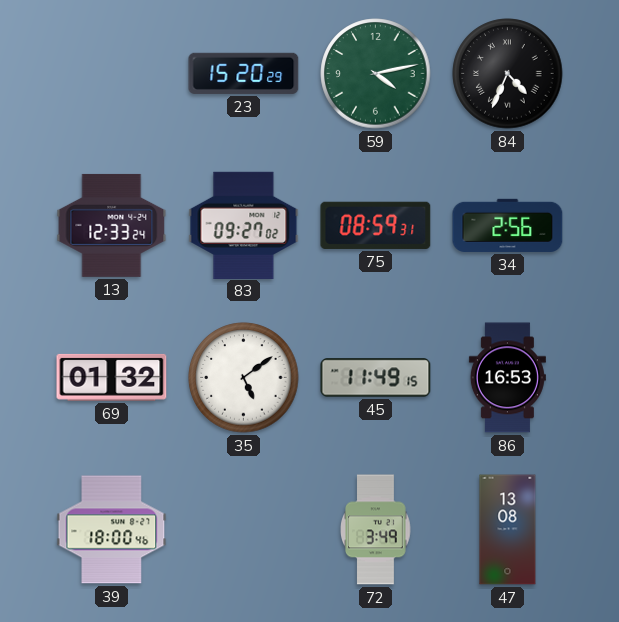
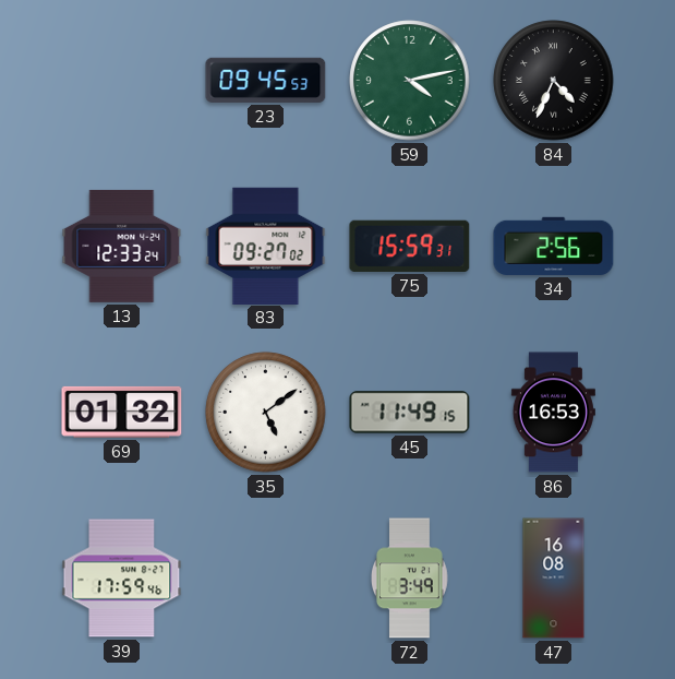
23: 15:20 -> 09:45
75: 08:59 -> 15:59
39: 18:00 -> 17:59
47: 13:08 -> 16:08
